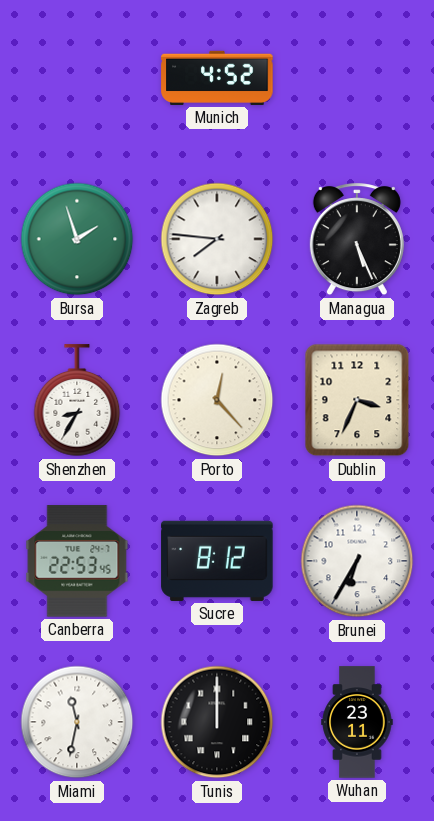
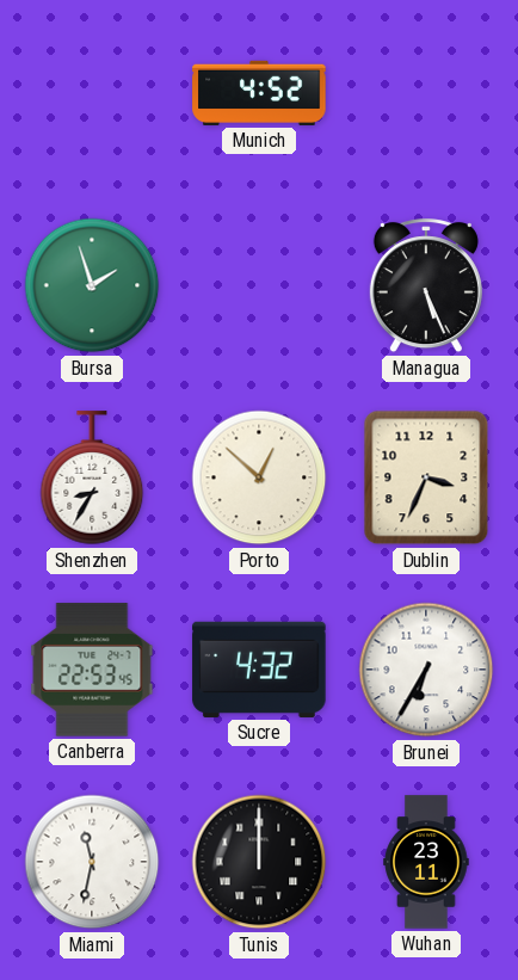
Zagreb: 7:46 -> none
Porto: 12:23 -> 12:52
Sucre: 8:12 -> 4:32
